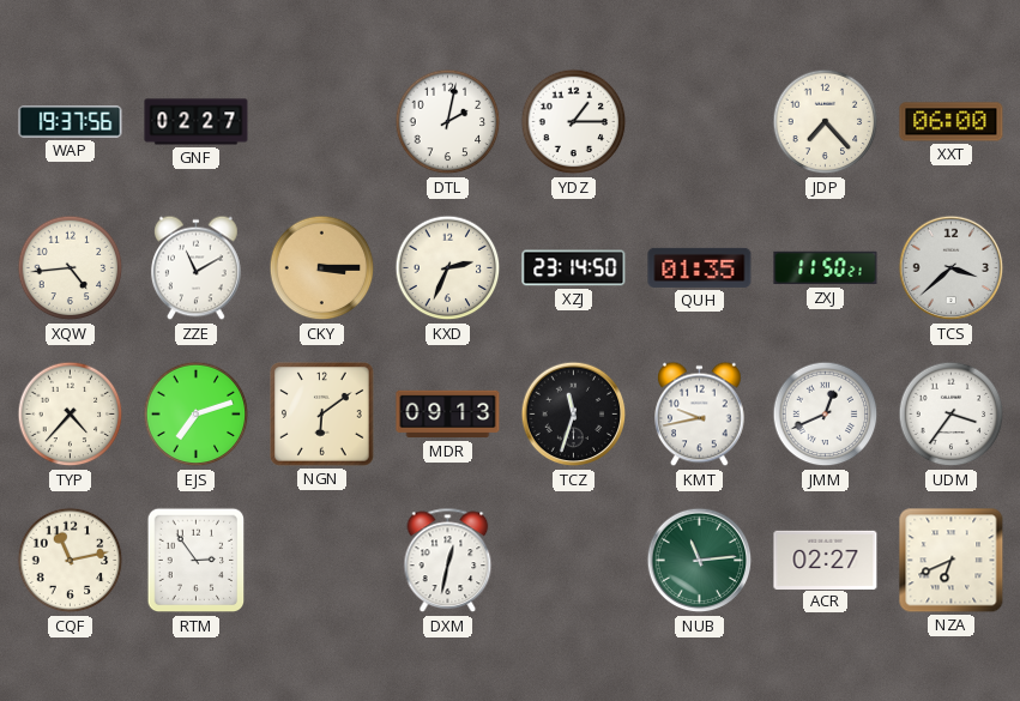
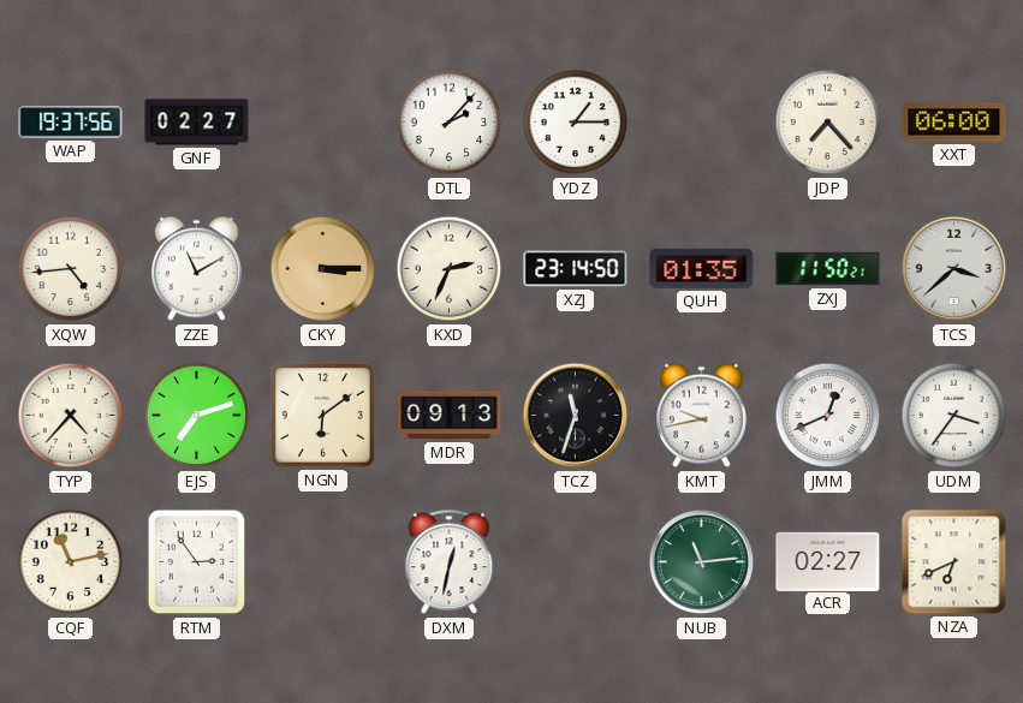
DTL: 2:02 -> 2:07
